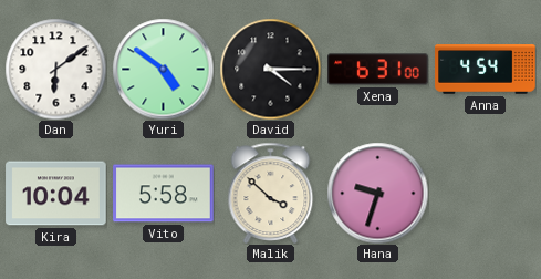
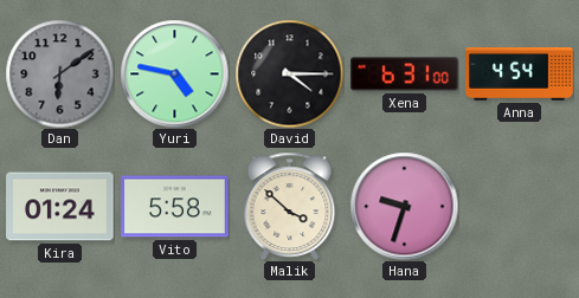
Dan dial: white -> grey
Yuri: 4:51 -> 4:47
Kira: 10:04 -> 01:24
